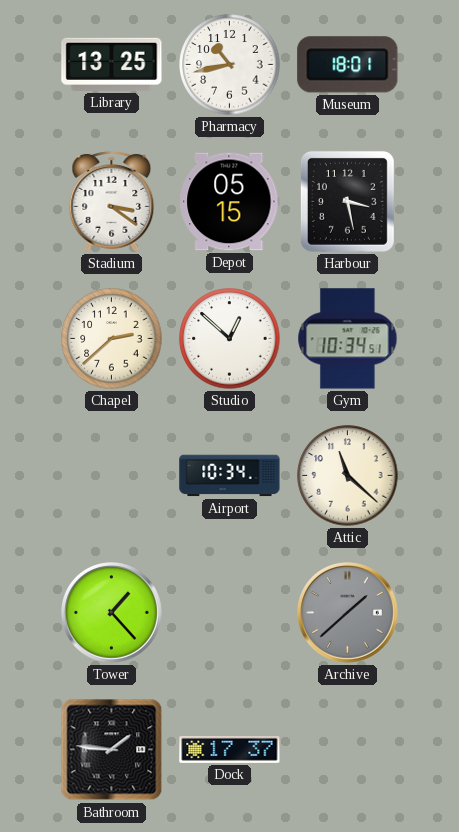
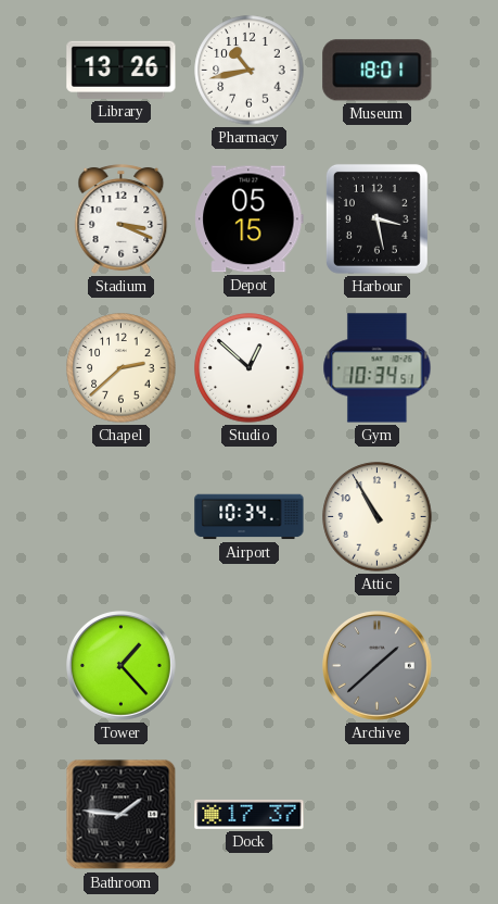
Library: 13:25 -> 13:26
Stadium: 3:21 -> 3:19
Attic: 11:22 -> 10:55
